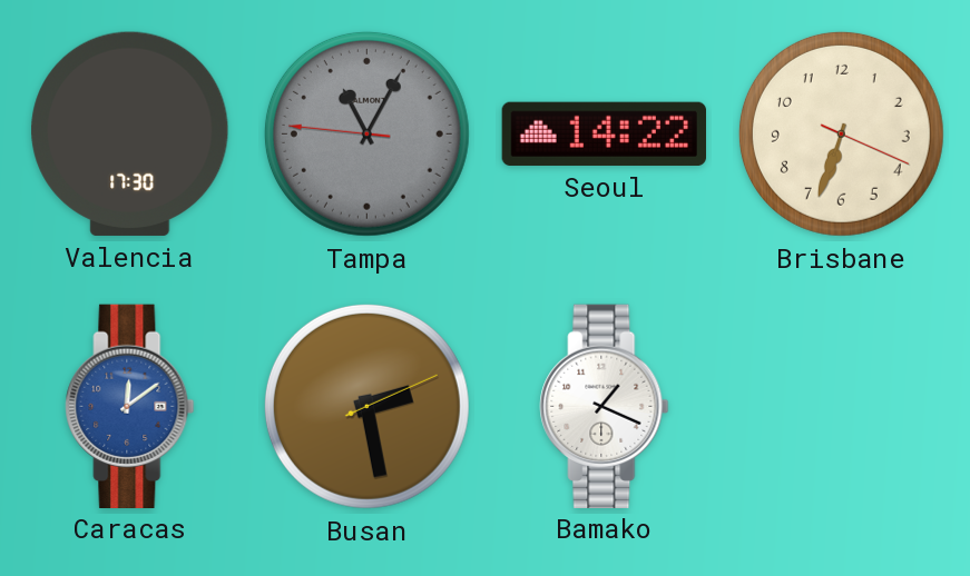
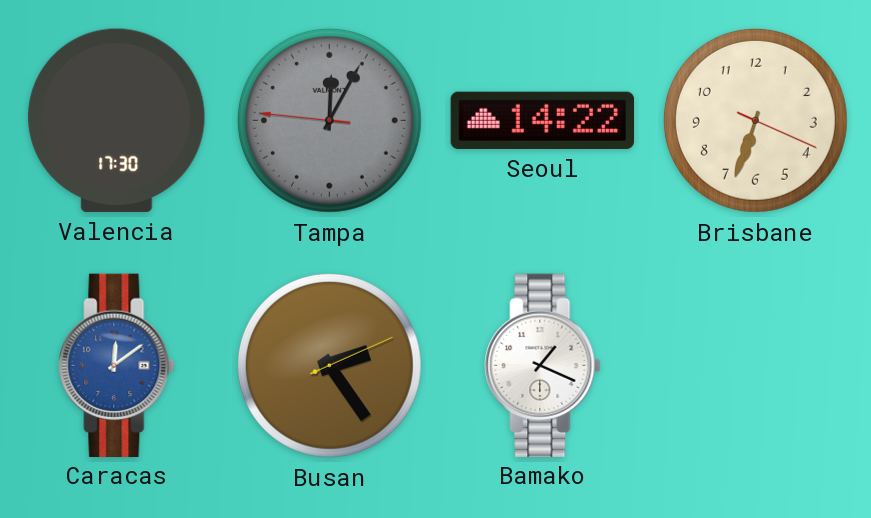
Tampa: 11:04 -> 12:04
Busan: 2:28 -> 2:24
